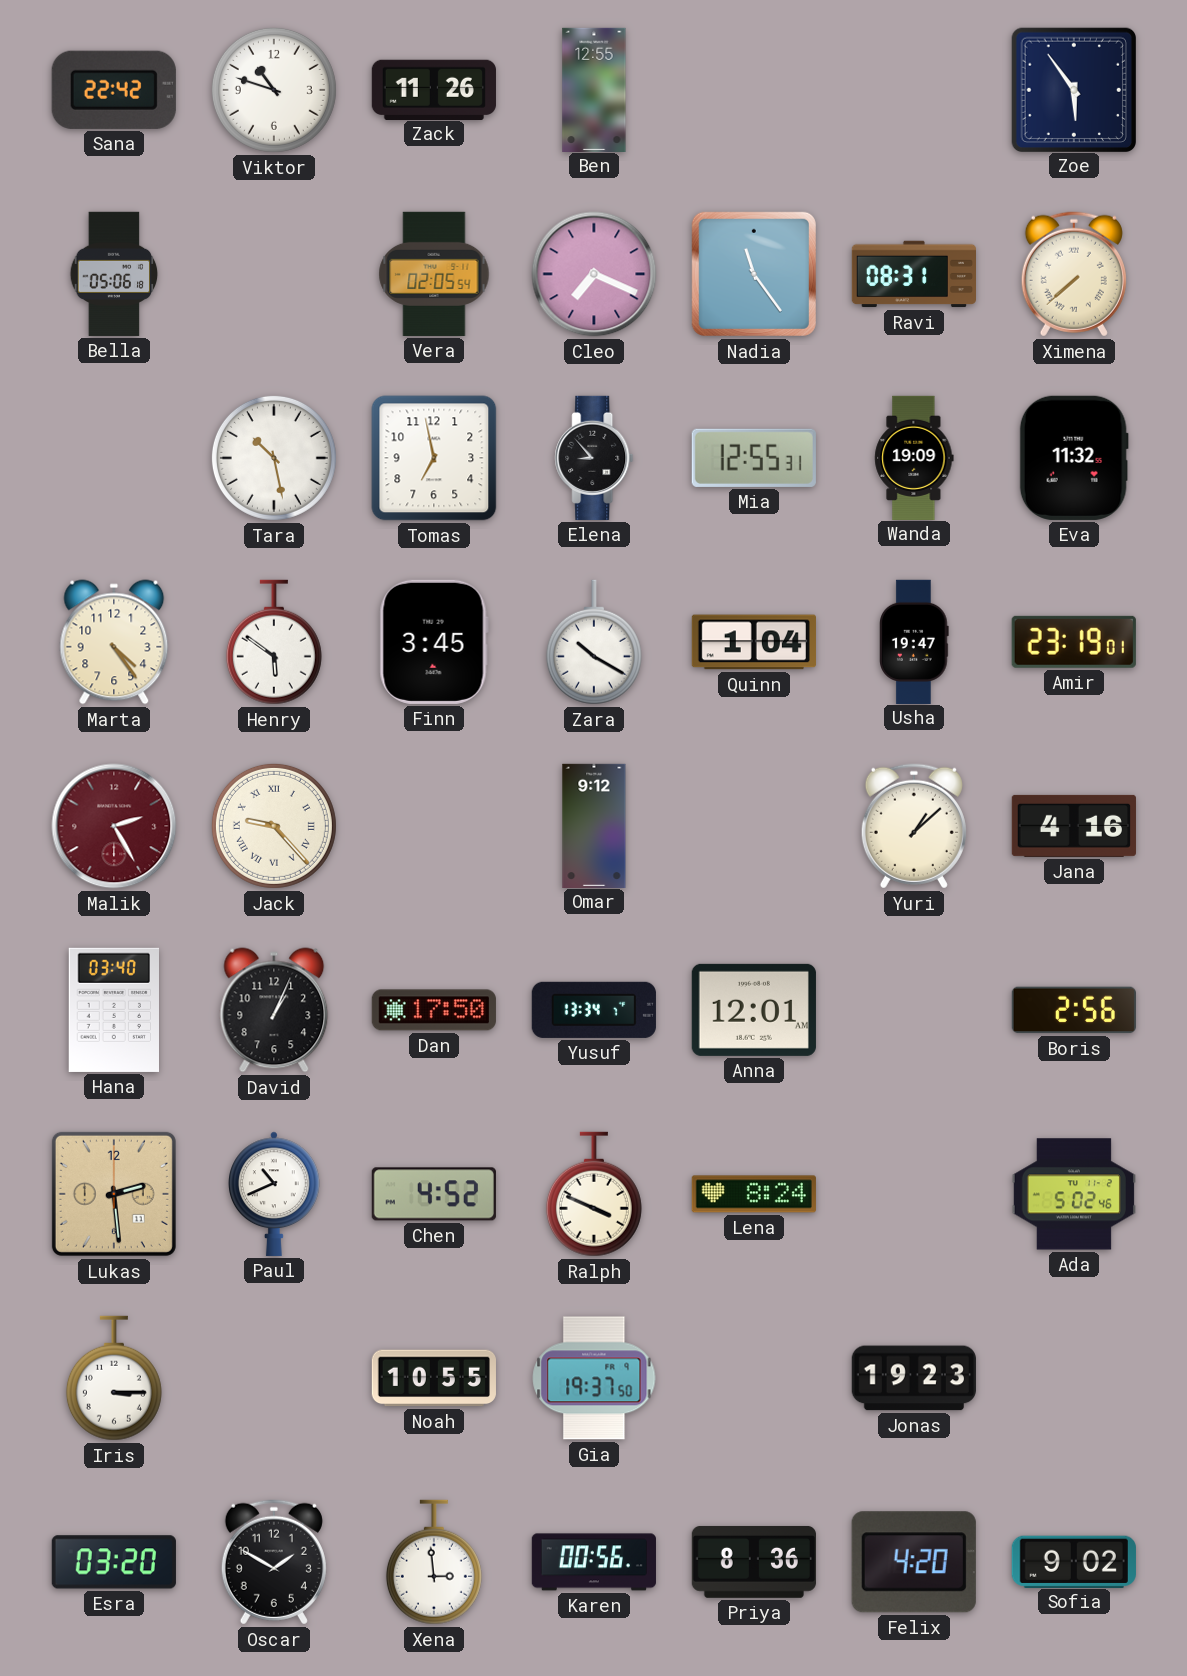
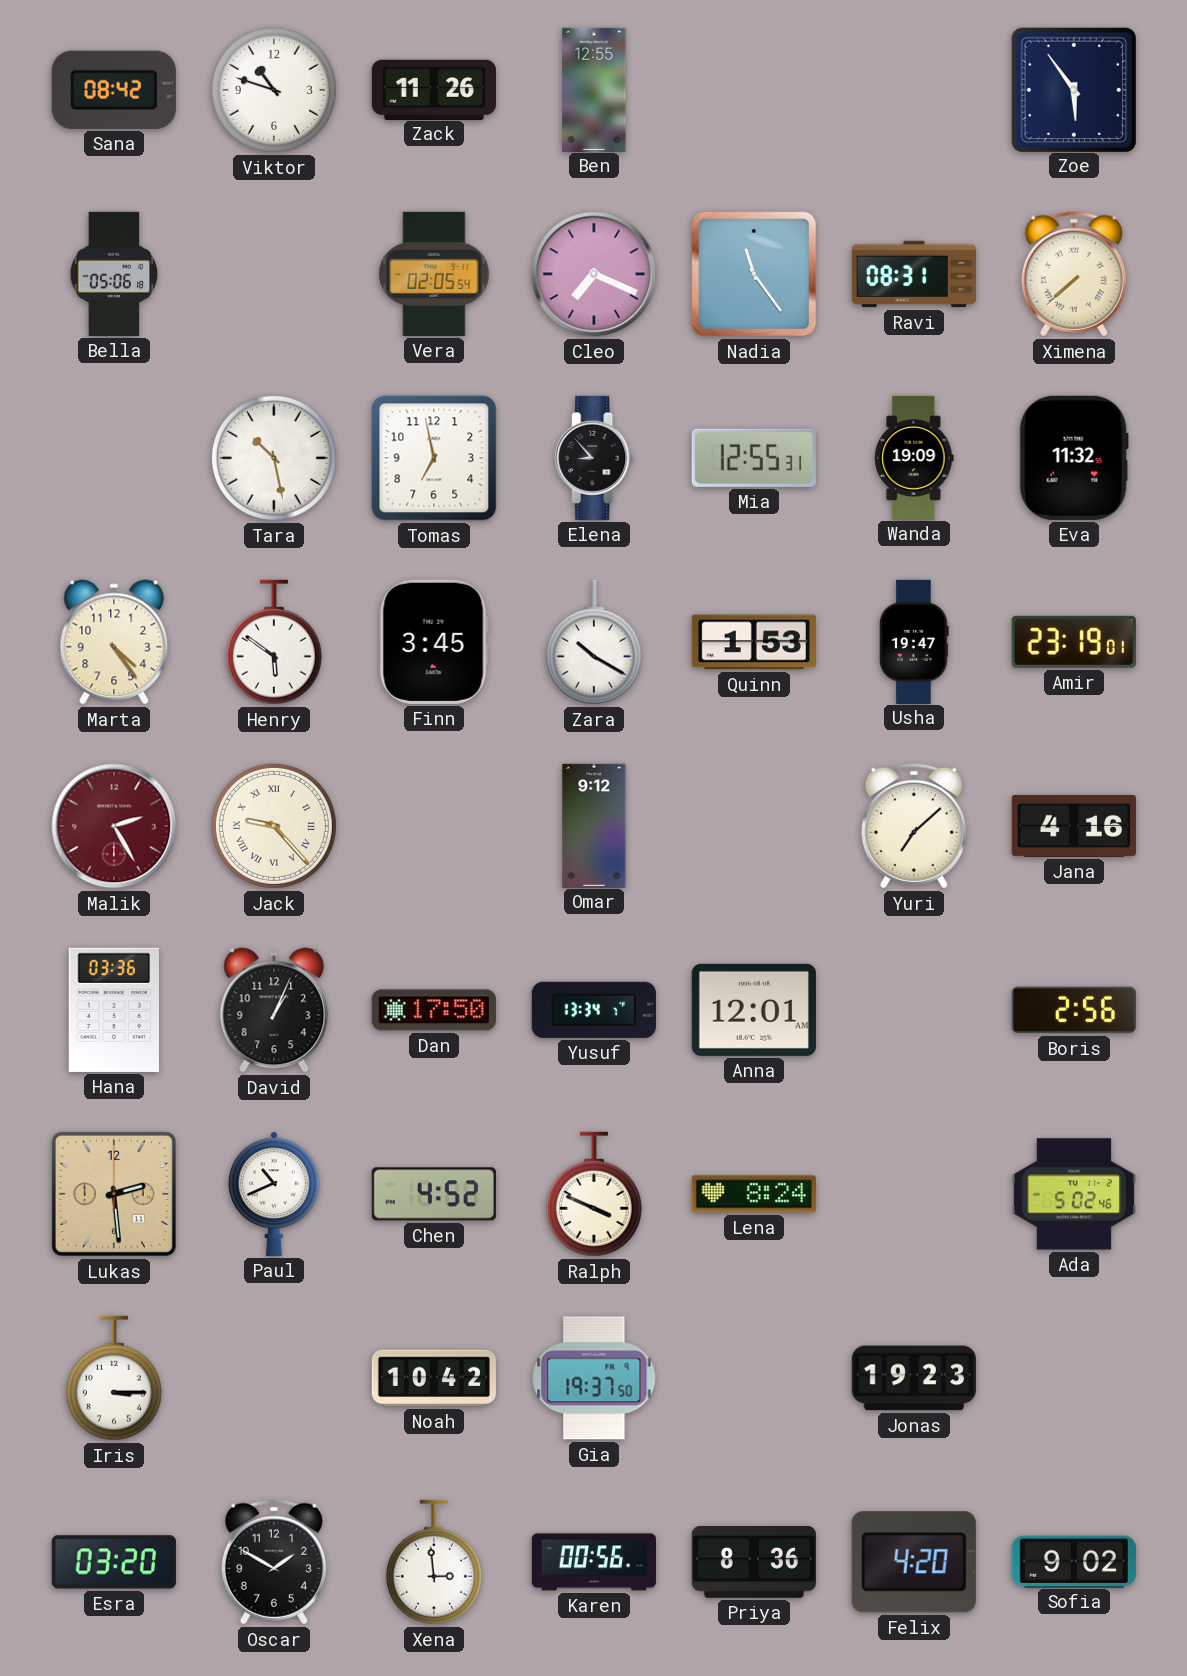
Sana: 22:42 -> 08:42
Quinn: 1:04 -> 1:53
Yuri: 1:08 -> 7:08
Hana: 03:40 -> 03:36
Noah: 10:55 -> 10:42
